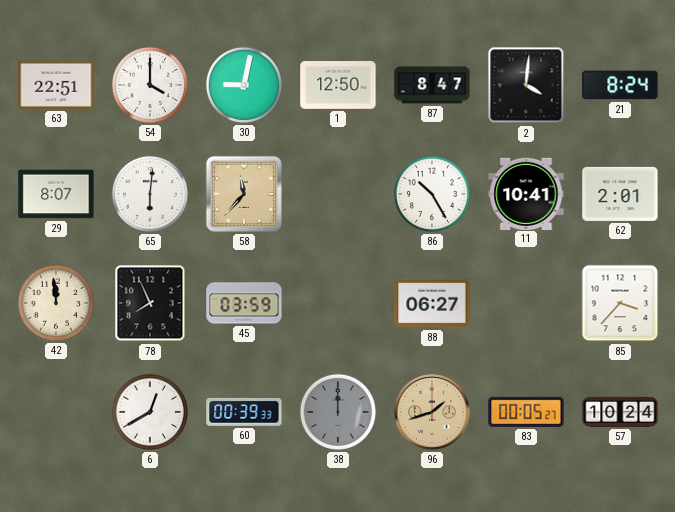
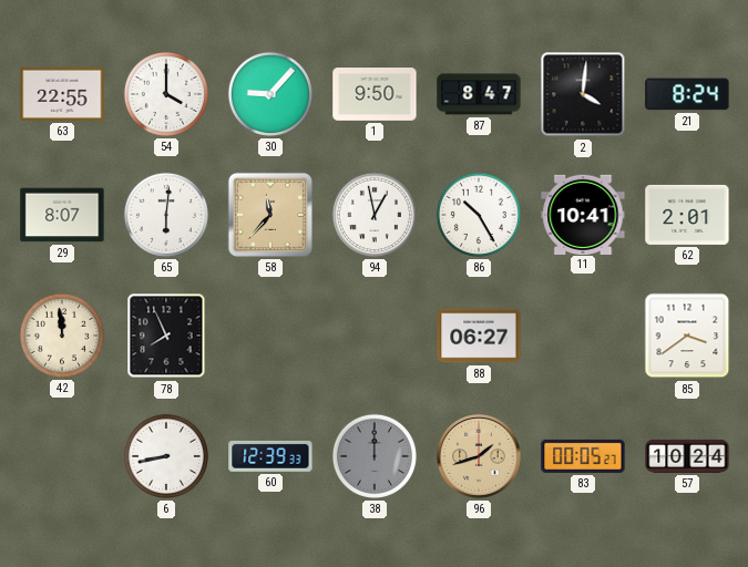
63: 22:51 -> 22:55
30: 9:02 -> 9:07
1: 12:50 -> 9:50
94: none -> 12:58
45: 03:59 -> none
85: 3:37 -> 3:39
6: 12:40 -> 8:43
60: 00:39 -> 12:39
